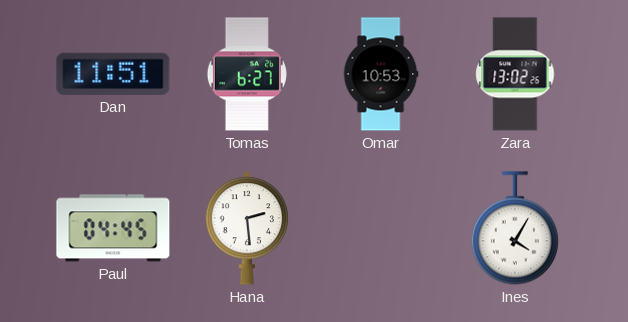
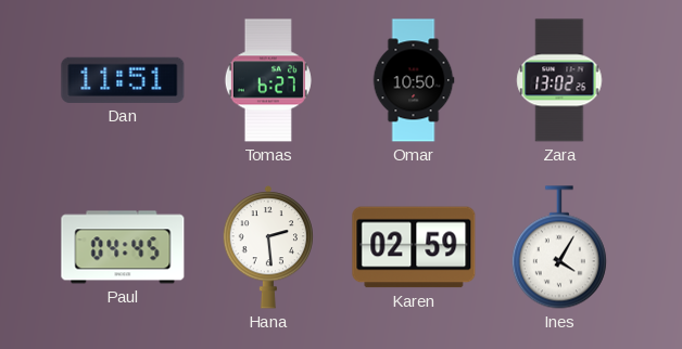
Omar: 10:53 -> 10:50
Karen: none -> 02:59
